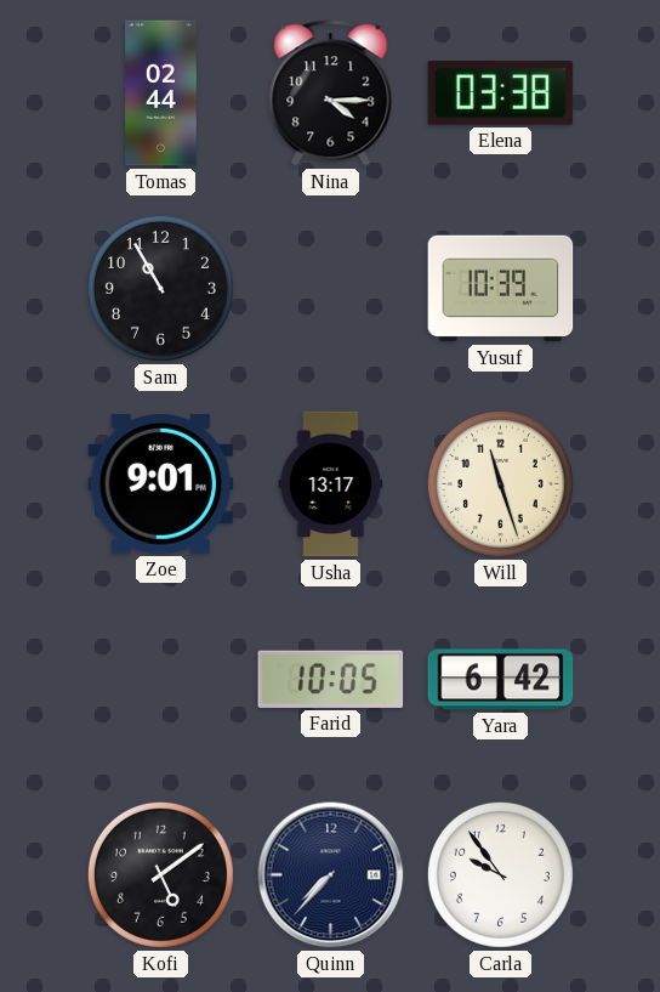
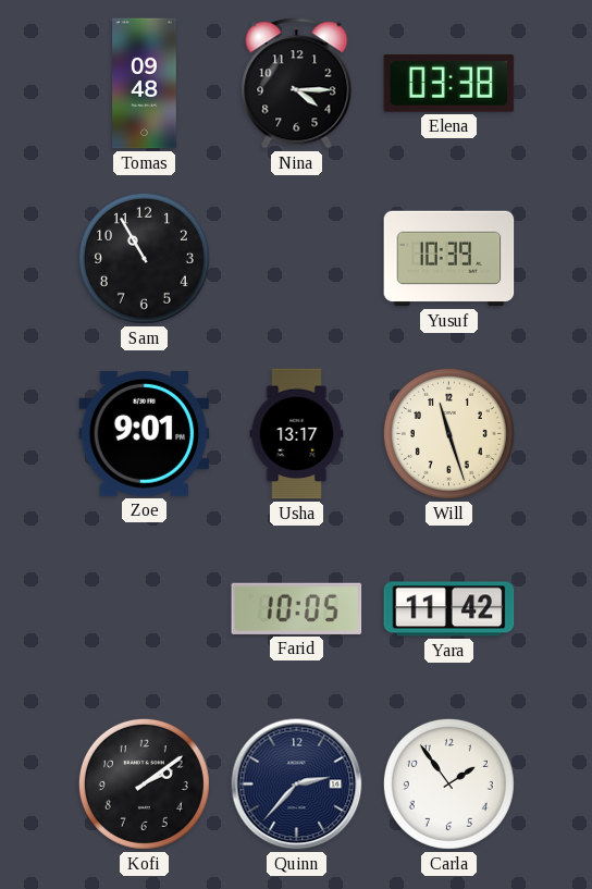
Tomas: 02:44 -> 09:48
Yara: 6:42 -> 11:42
Kofi: 5:09 -> 2:09
Quinn: 7:37 -> 2:37
Carla: 9:54 -> 1:54
